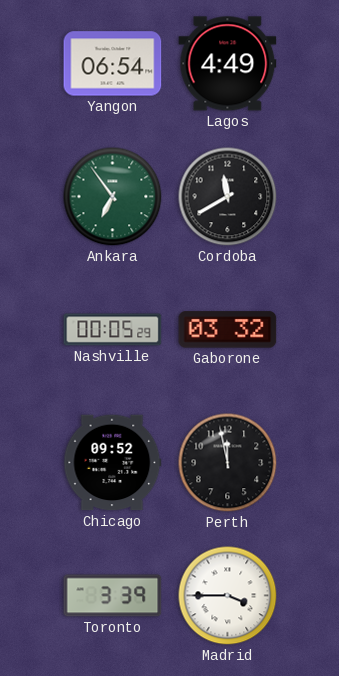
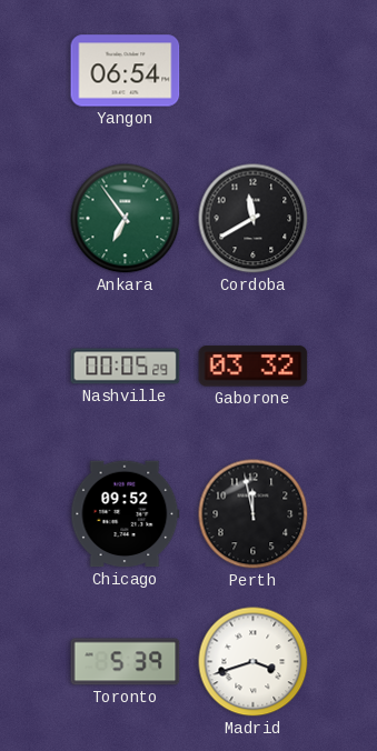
Lagos: 4:49 -> none
Toronto: 3:39 -> 5:39
Madrid: 3:45 -> 3:42
